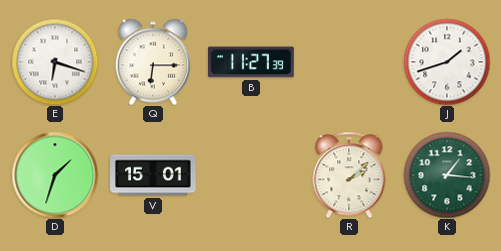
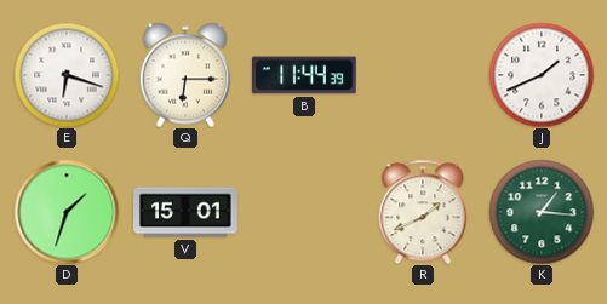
B: 11:27 -> 11:44
J: 1:42 -> 1:41
R: 2:08 -> 1:41
